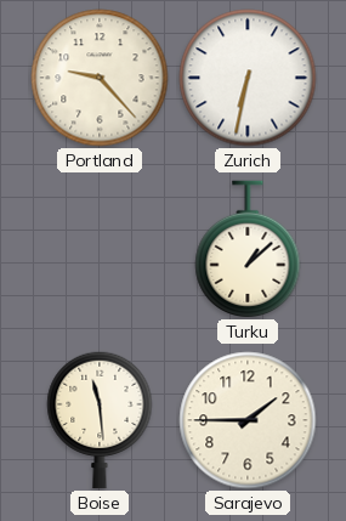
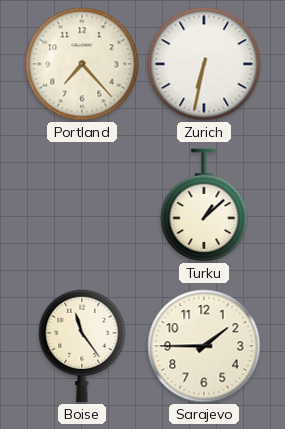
Portland: 9:23 -> 7:23
Boise: 11:29 -> 11:24
